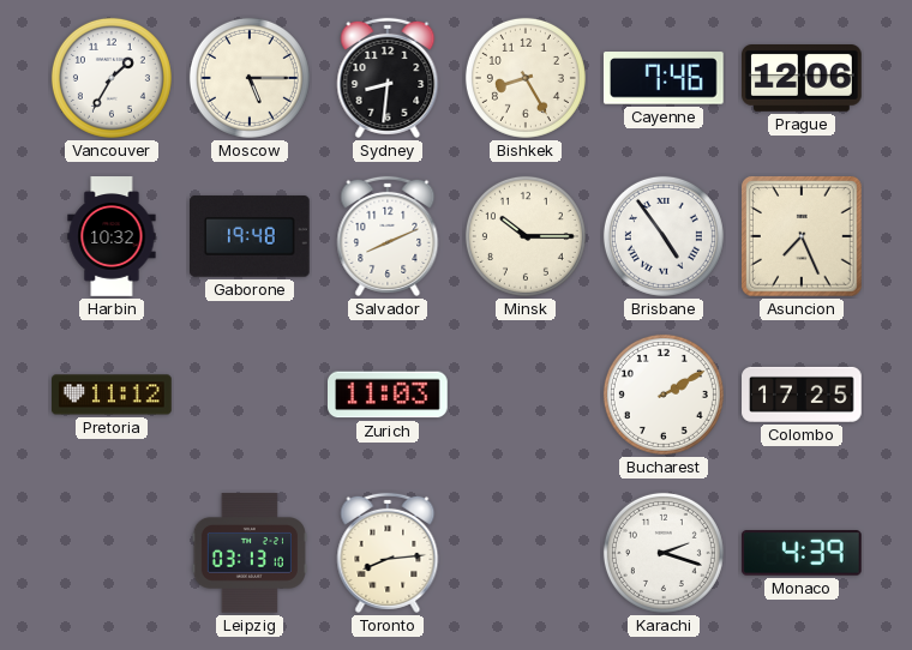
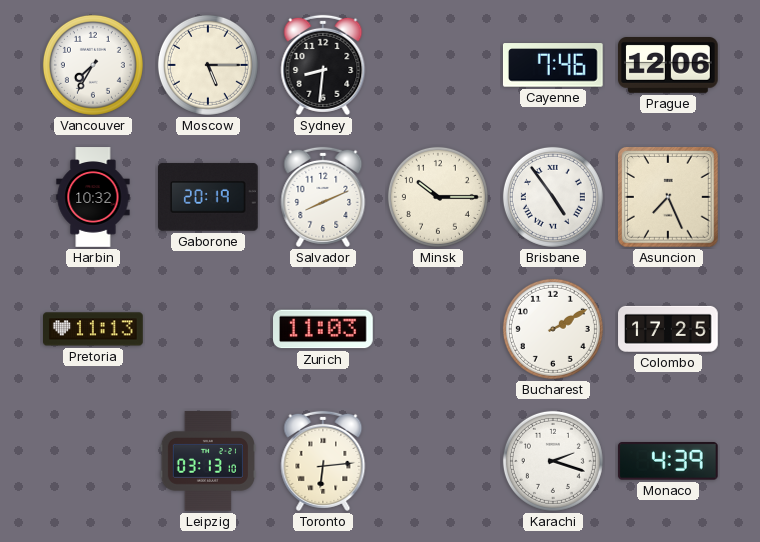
Vancouver: 1:35 -> 7:35
Bishkek: 8:25 -> none
Gaborone: 19:48 -> 20:19
Pretoria: 11:12 -> 11:13
Toronto: 8:14 -> 6:14
